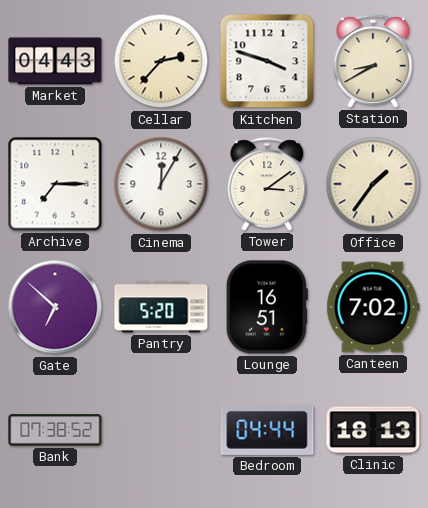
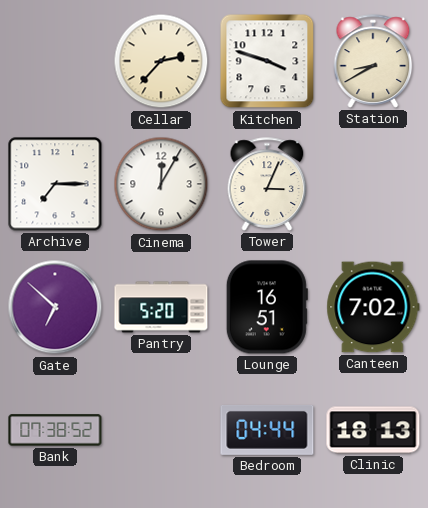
Market: 04:43 -> none
Tower: 3:09 -> 3:04
Office: 1:36 -> none
